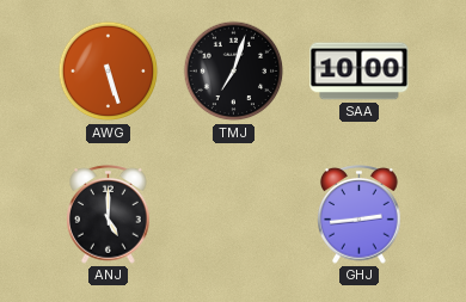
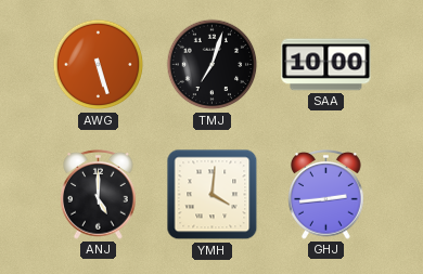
YMH: none -> 4:01
